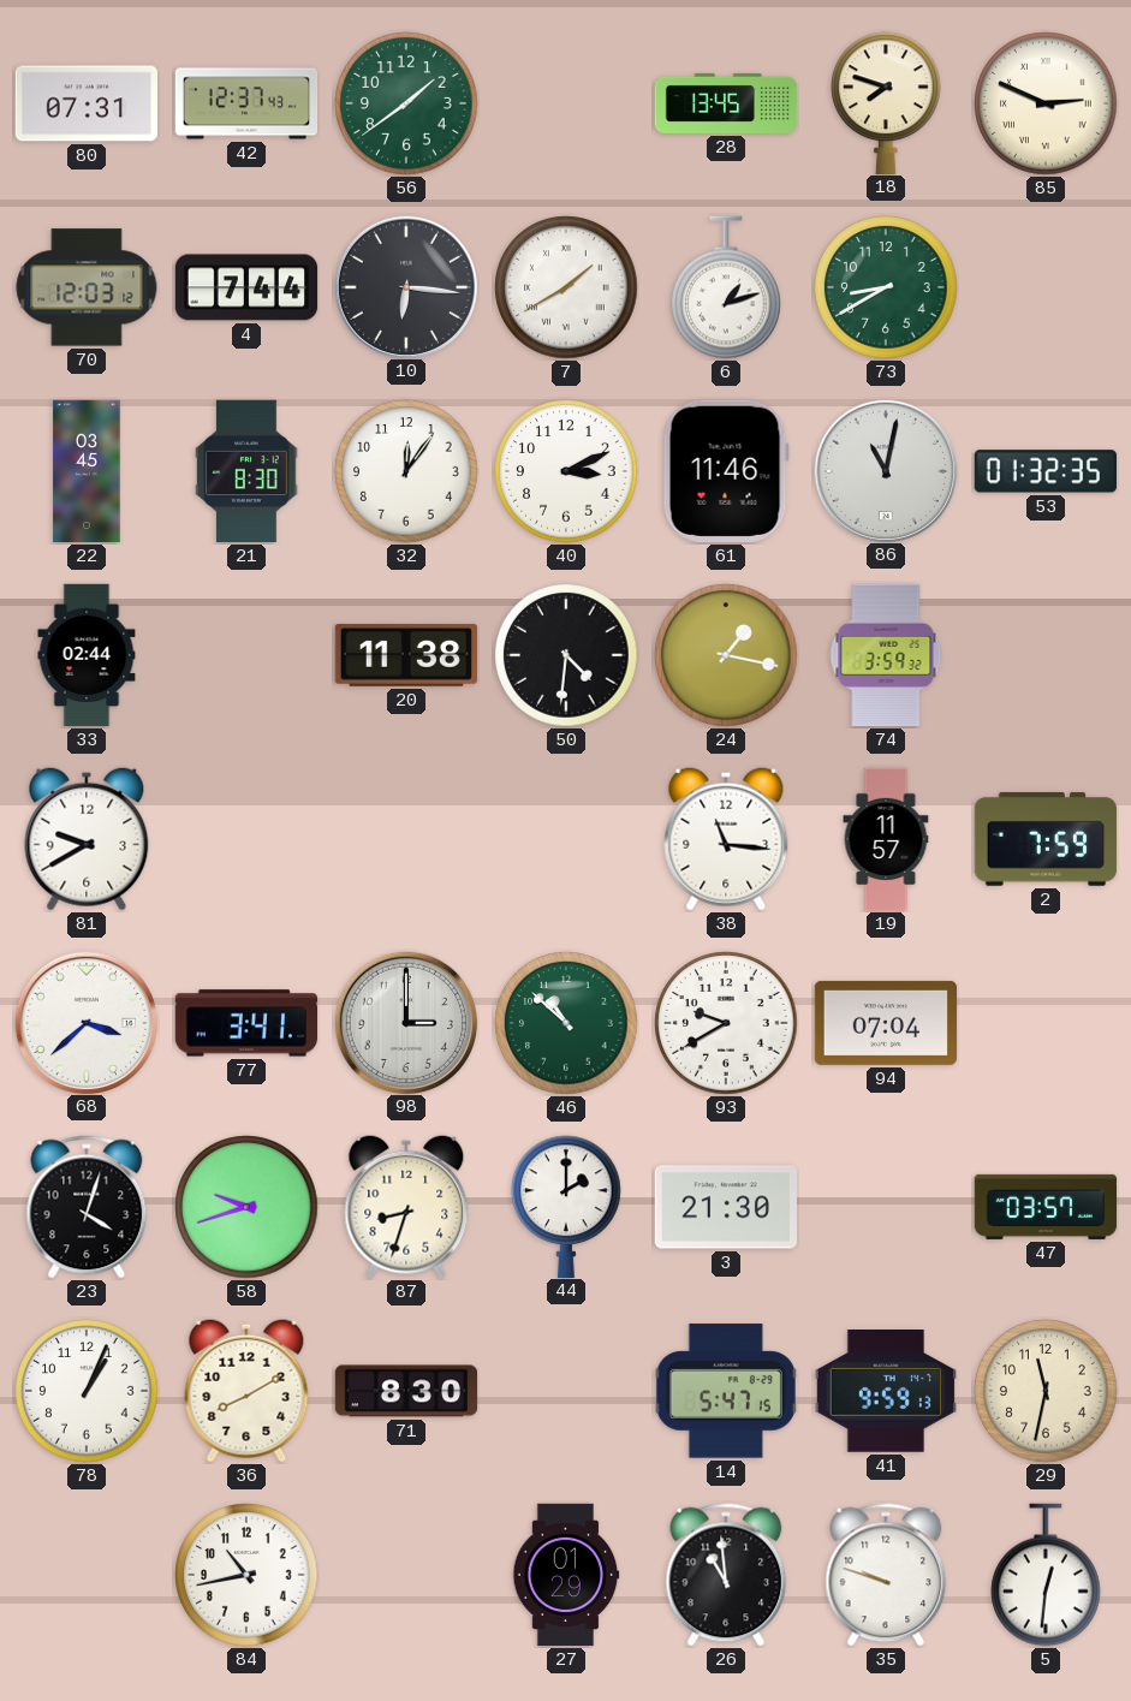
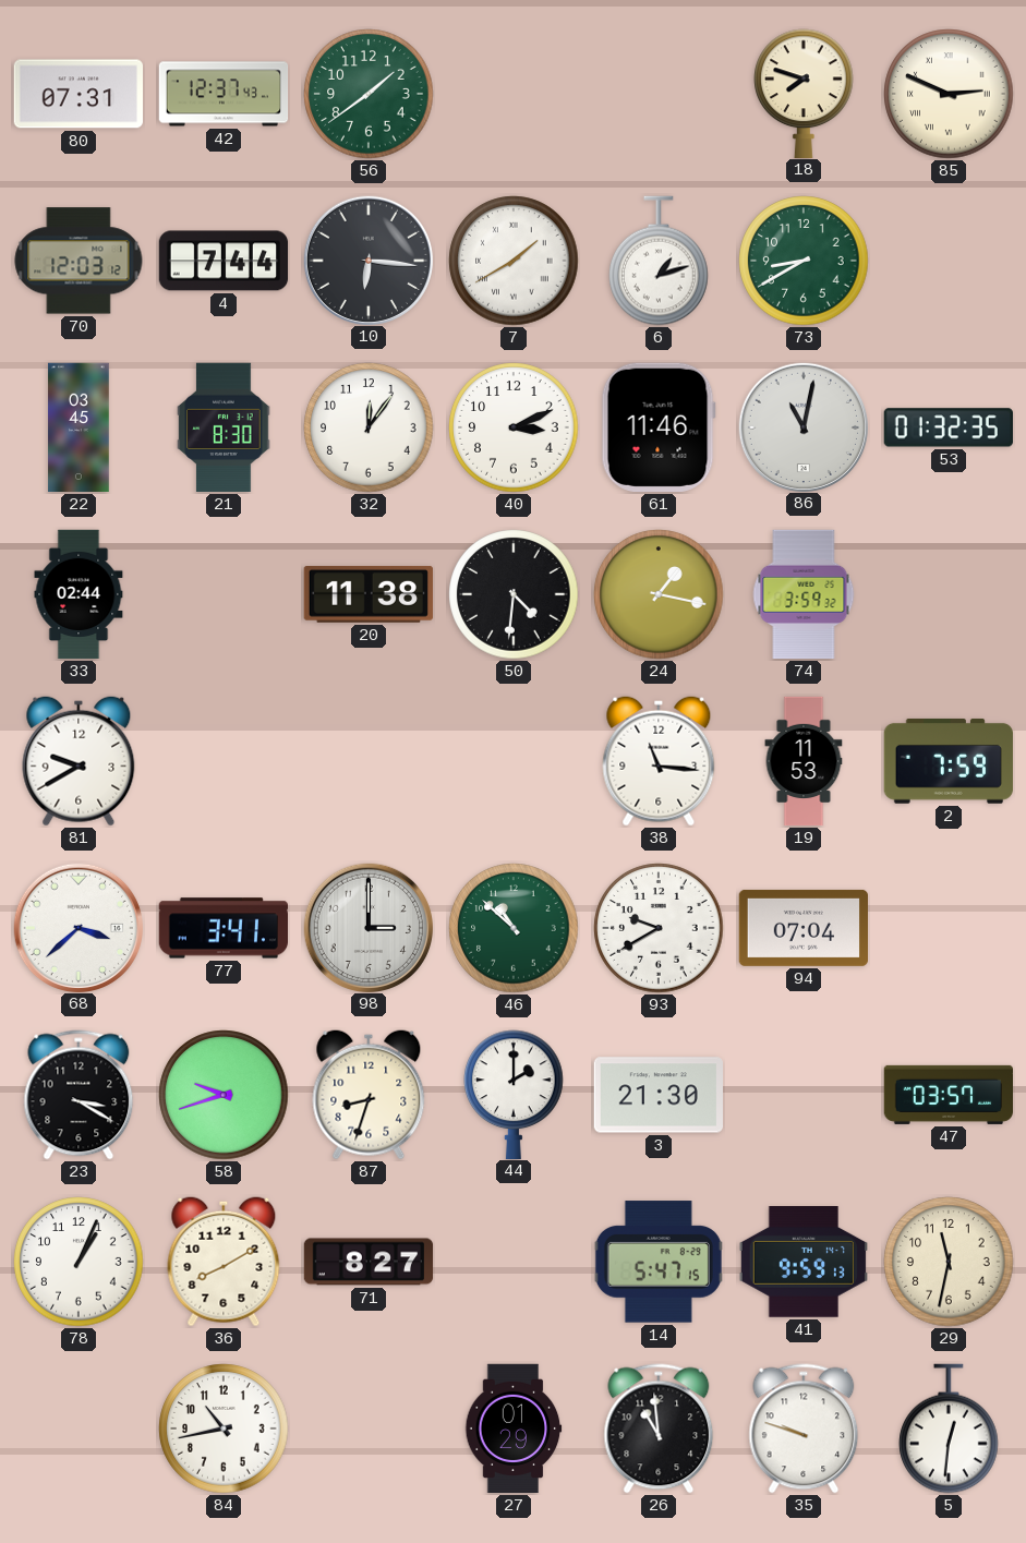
28: 13:45 -> none
19: 11:57 -> 11:53
23: 4:03 -> 3:20
71: 8:30 -> 8:27
